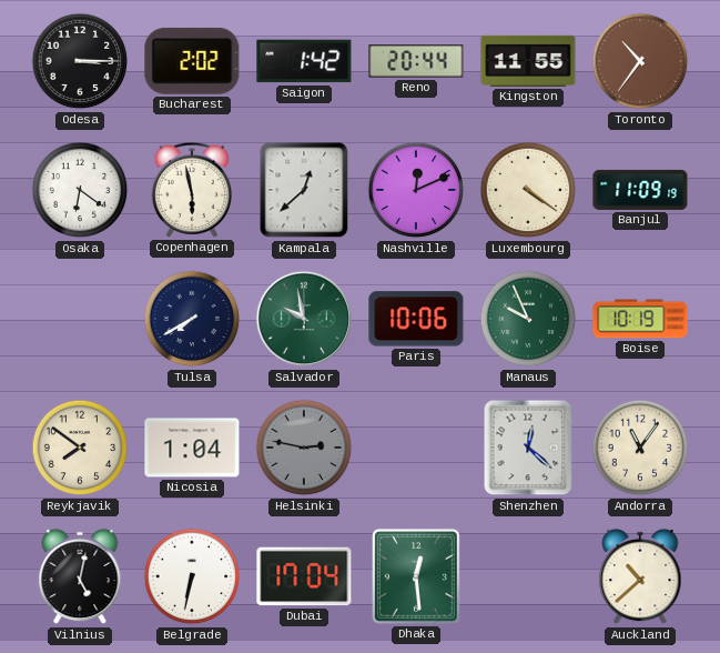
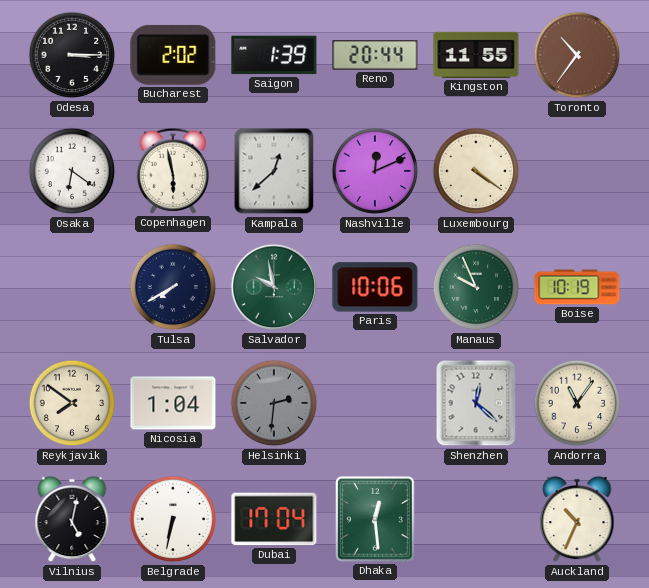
Saigon: 1:42 -> 1:39
Banjul: 11:09 -> none
Helsinki: 2:47 -> 2:31
Auckland: 10:38 -> 10:34
